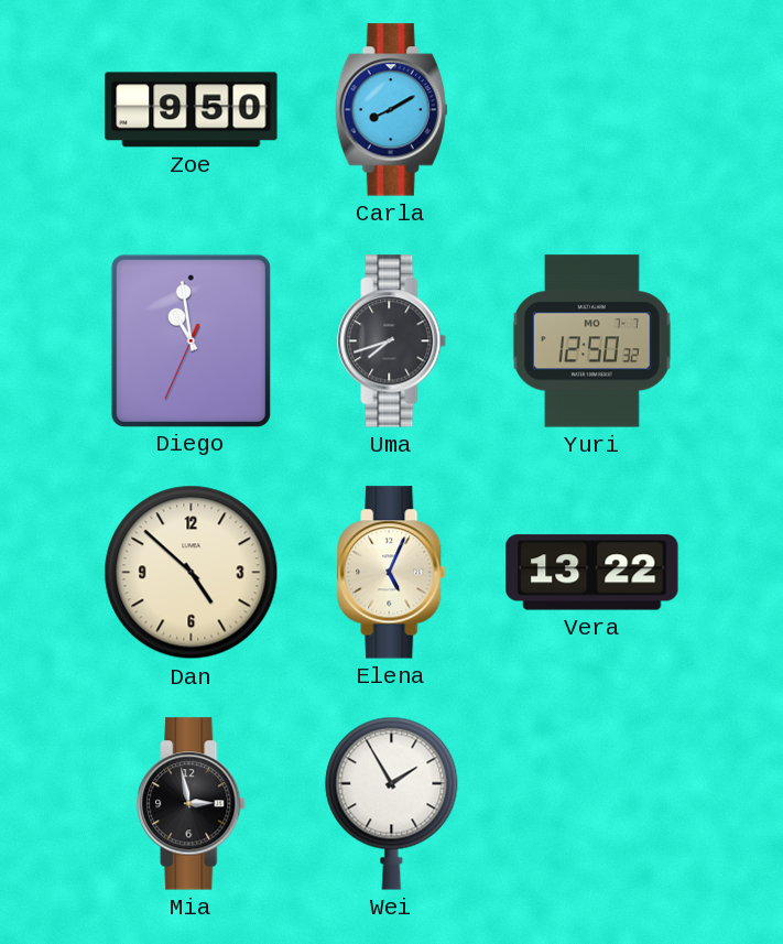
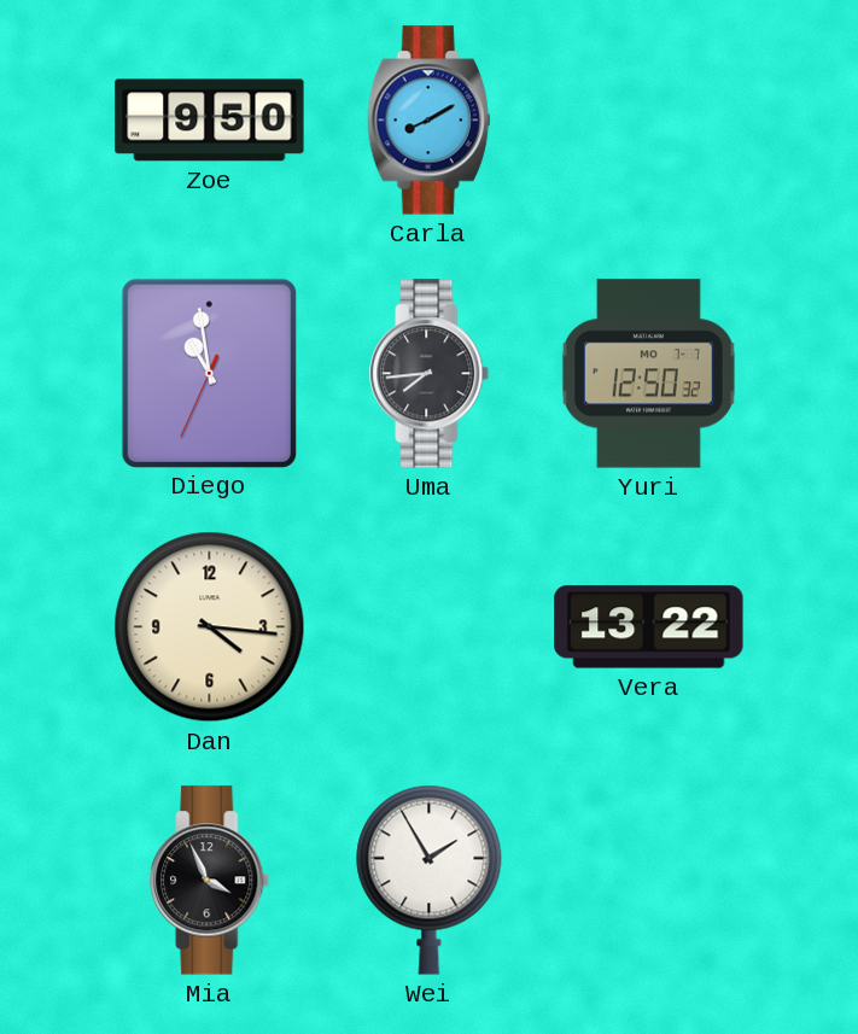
Uma: 7:42 -> 7:44
Dan: 4:52 -> 4:16
Elena: 5:04 -> none
Mia: 2:58 -> 3:56
